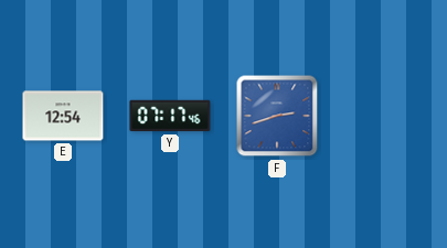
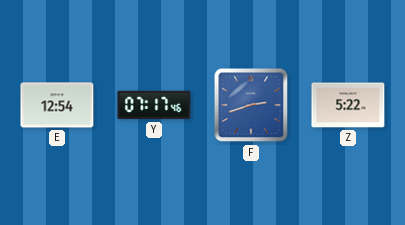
Z: none -> 5:22
